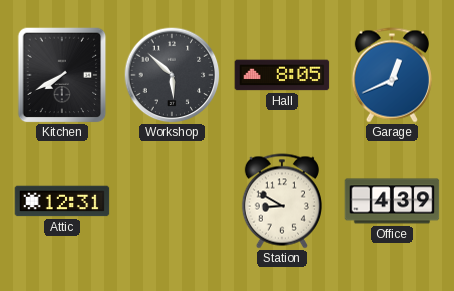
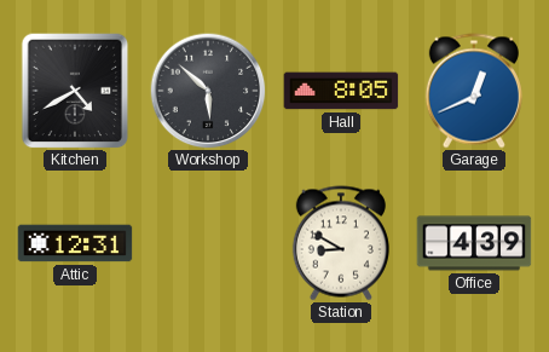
Kitchen: 7:40 -> 4:40
